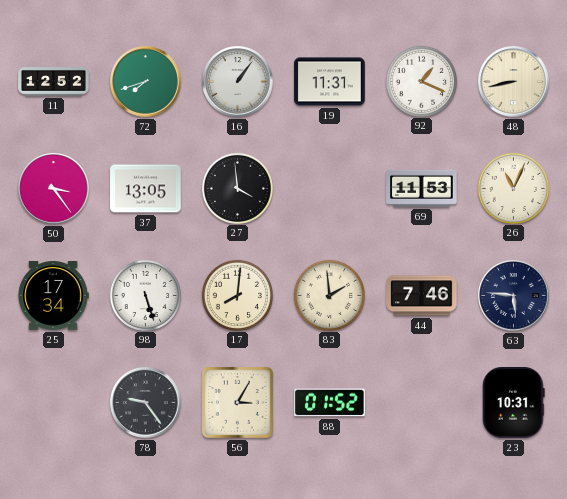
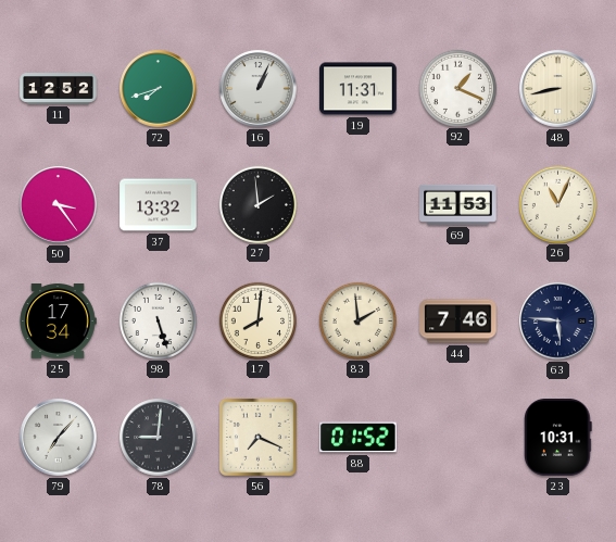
16: 1:06 -> 1:04
37: 13:05 -> 13:32
27: 3:59 -> 1:59
79: none -> 7:07
78: 9:24 -> 9:01
56: 3:05 -> 7:19
